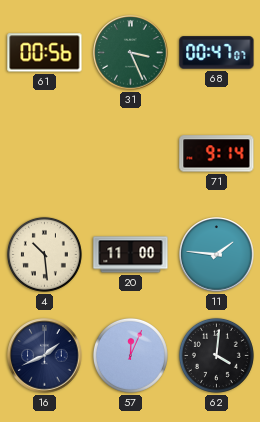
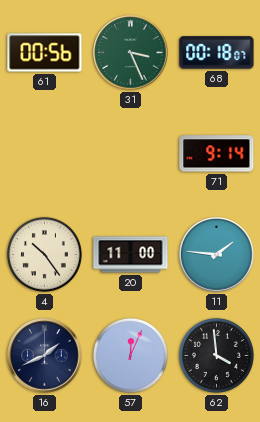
68: 00:47 -> 00:18
4: 10:29 -> 10:24
62: 4:01 -> 3:59
